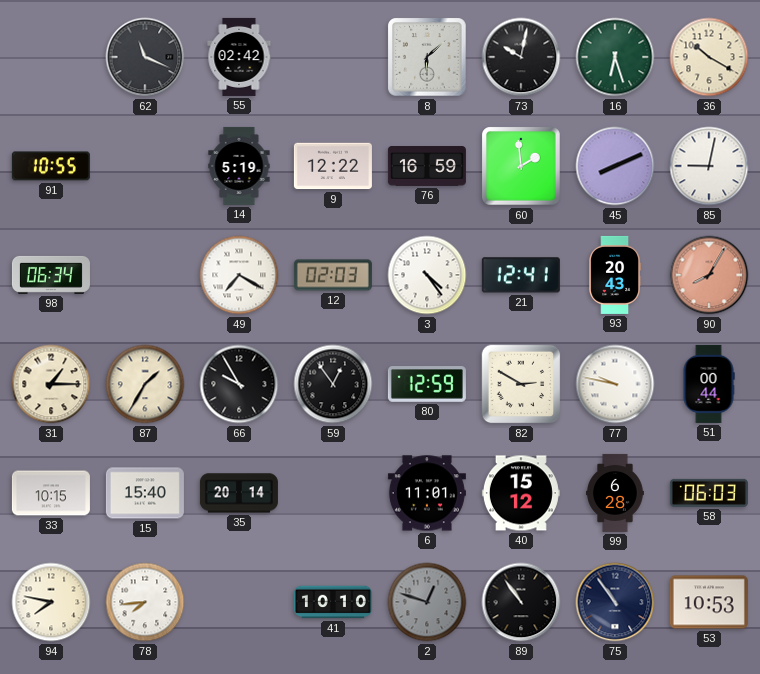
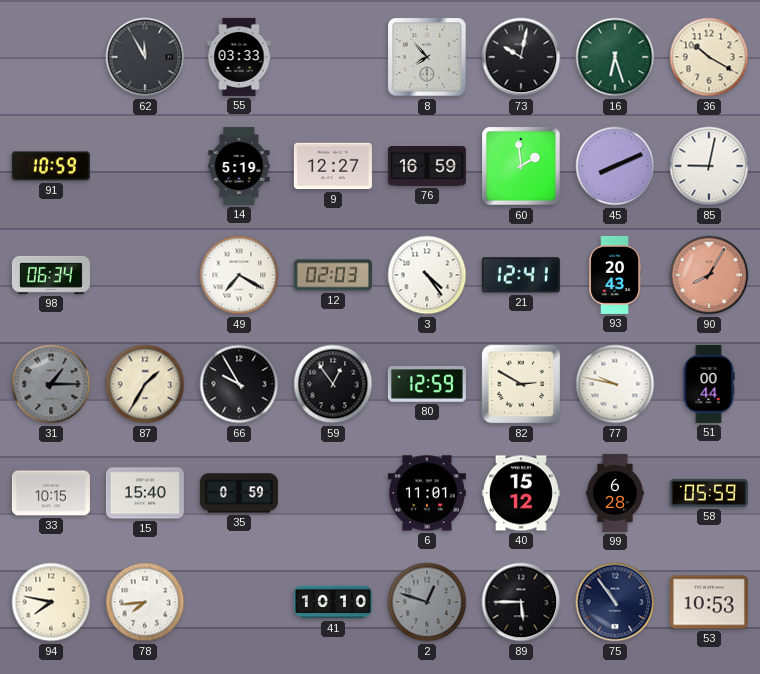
62: 11:19 -> 11:55
55: 02:42 -> 03:33
8: 6:08 -> 7:53
91: 10:55 -> 10:59
9: 12:22 -> 12:27
31 dial: cream -> grey
35: 20:14 -> 0:59
58: 06:03 -> 05:59
89: 10:54 -> 5:45
